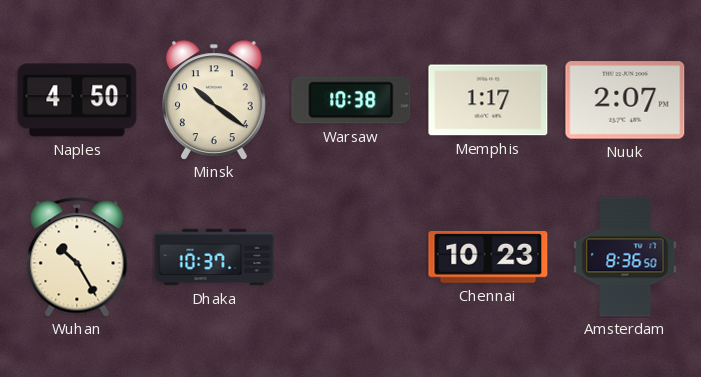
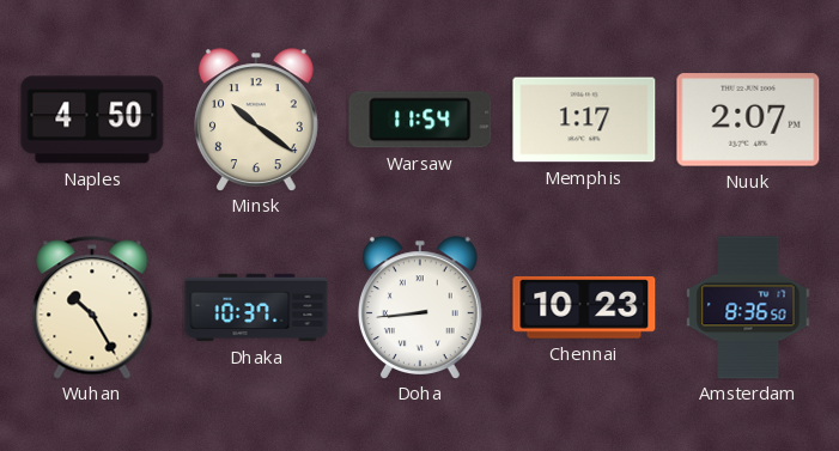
Warsaw: 10:38 -> 11:54
Doha: none -> 8:44
